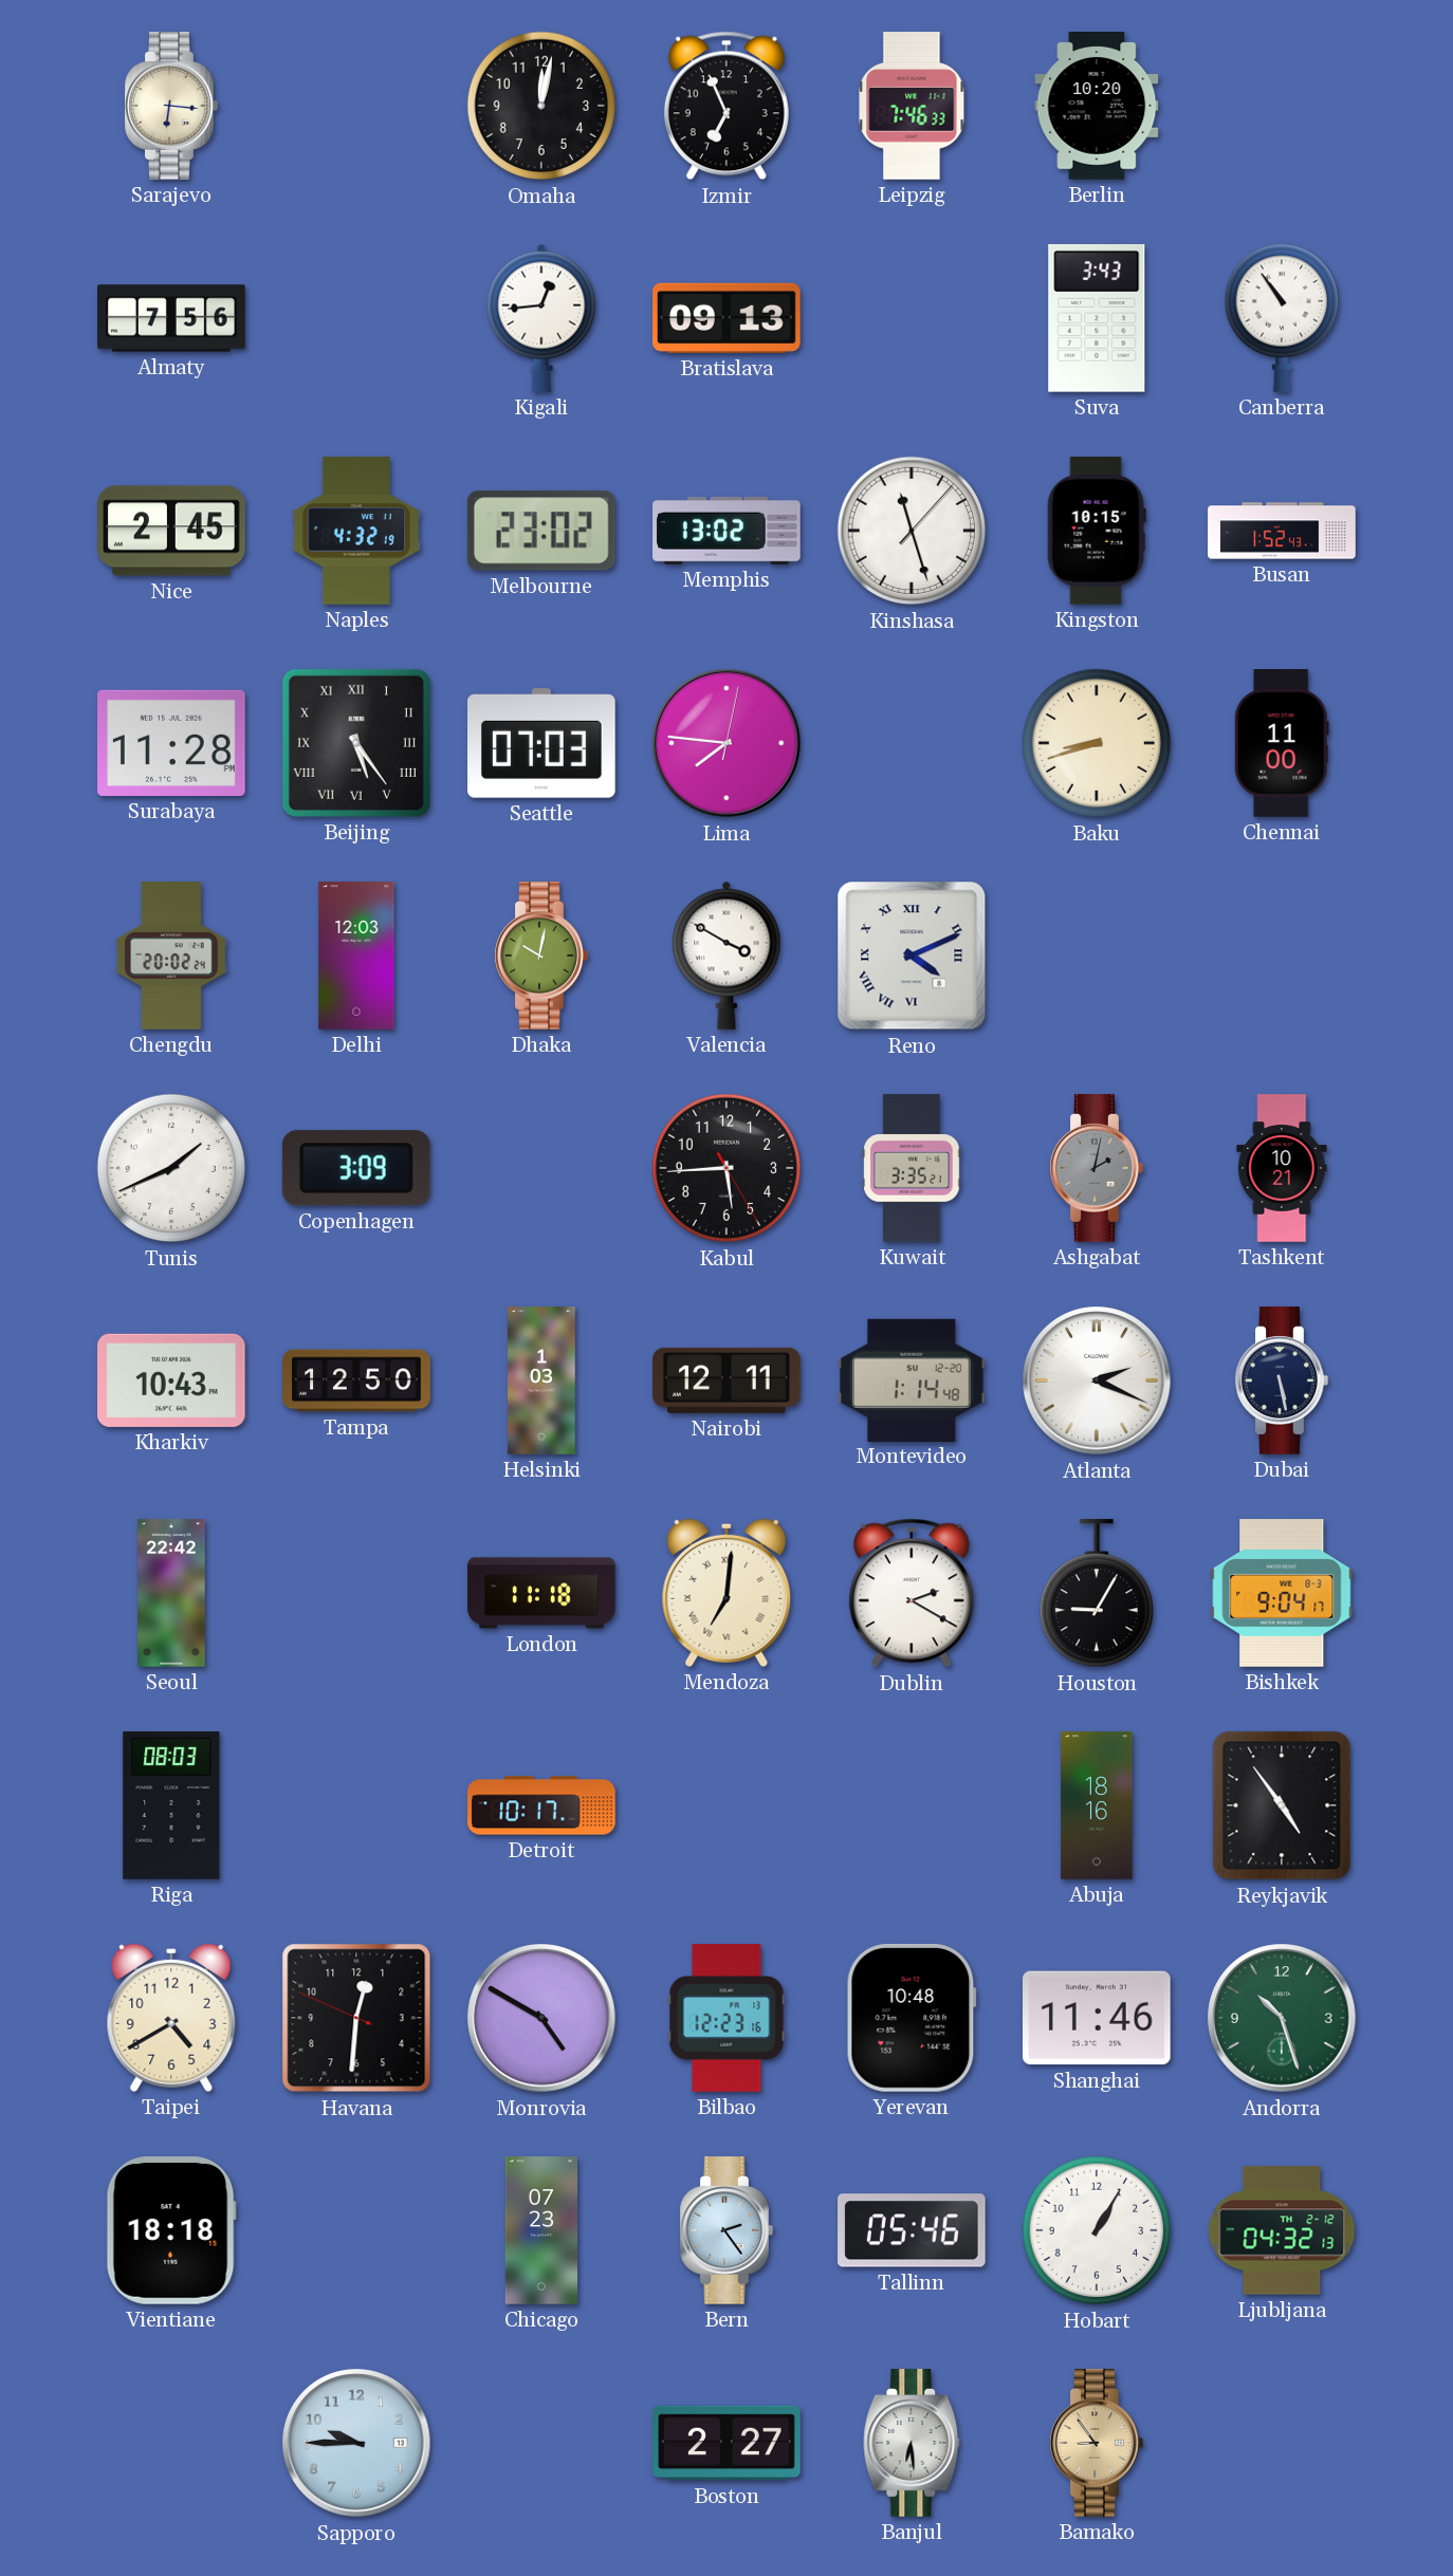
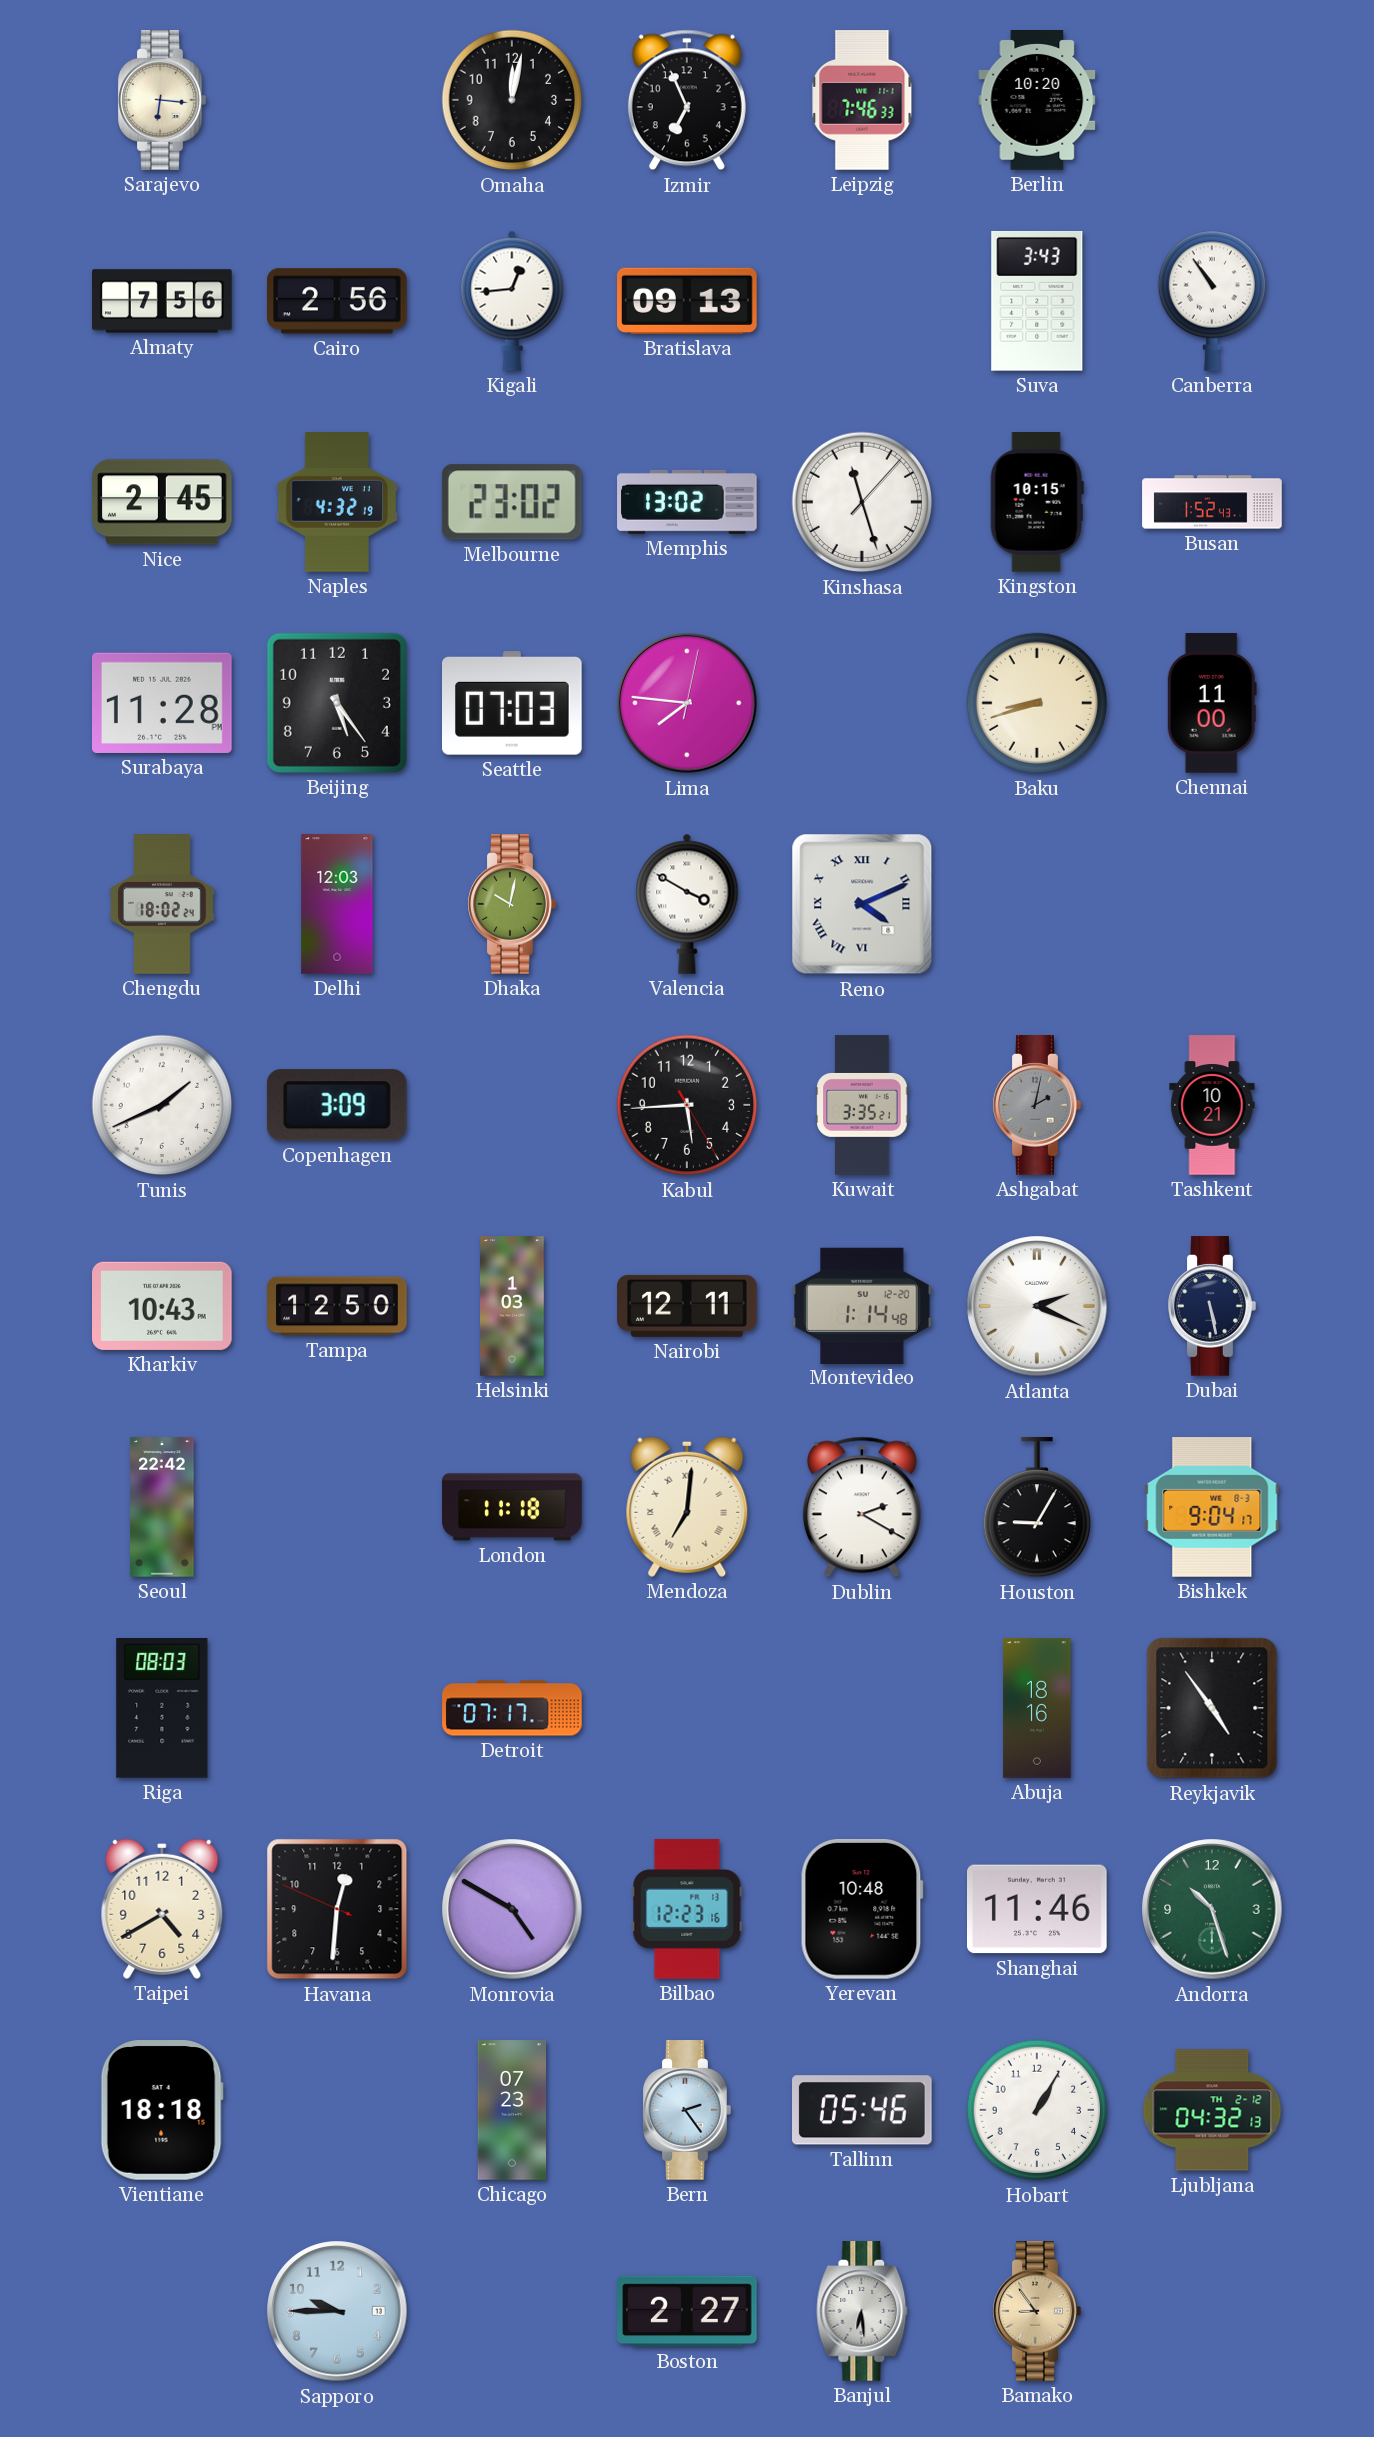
Cairo: none -> 2:56
Beijing numerals: Roman -> Arabic
Chengdu: 20:02 -> 18:02
Detroit: 10:17 -> 07:17
